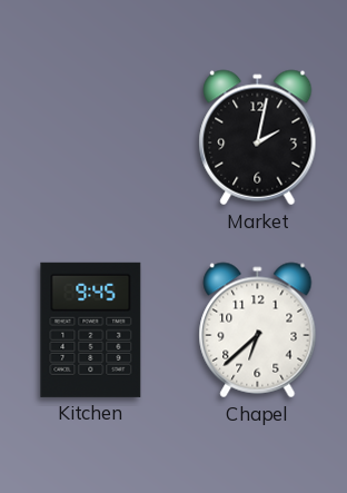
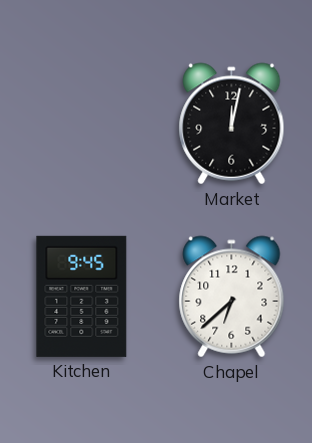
Market: 2:02 -> 12:02
